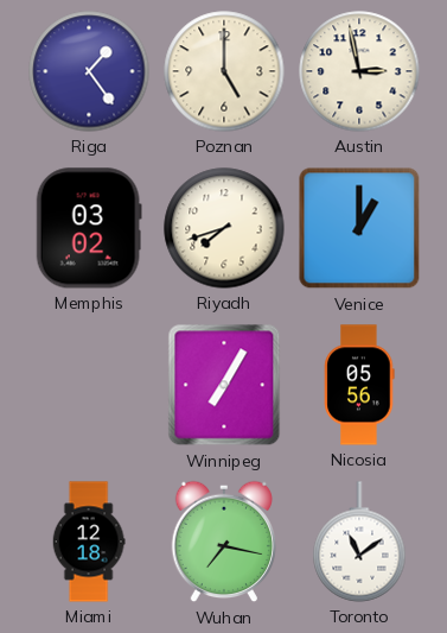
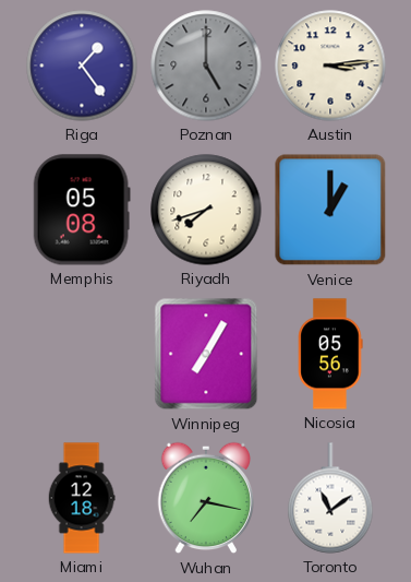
Poznan dial: cream -> grey
Austin: 2:58 -> 3:14
Memphis: 03:02 -> 05:08
